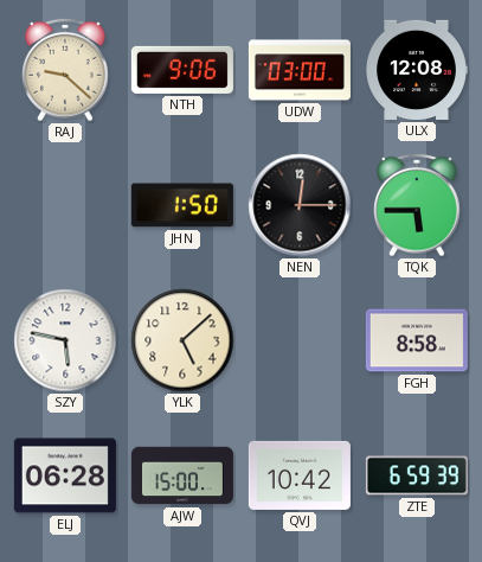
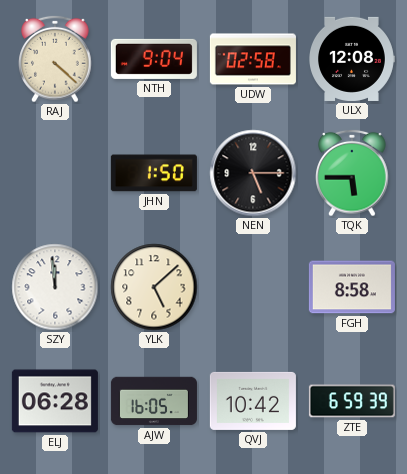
RAJ: 9:22 -> 4:22
NTH: 9:06 -> 9:04
UDW: 03:00 -> 02:58
NEN: 12:15 -> 5:15
SZY: 5:47 -> 11:59
AJW: 15:00 -> 16:05
